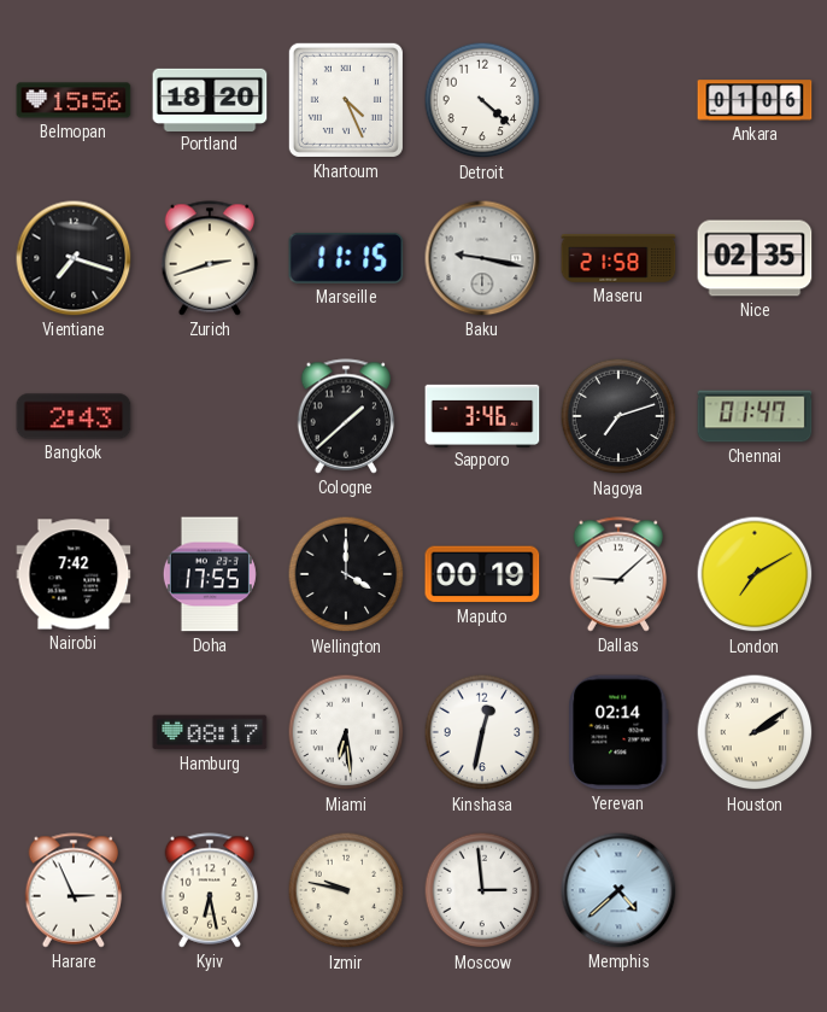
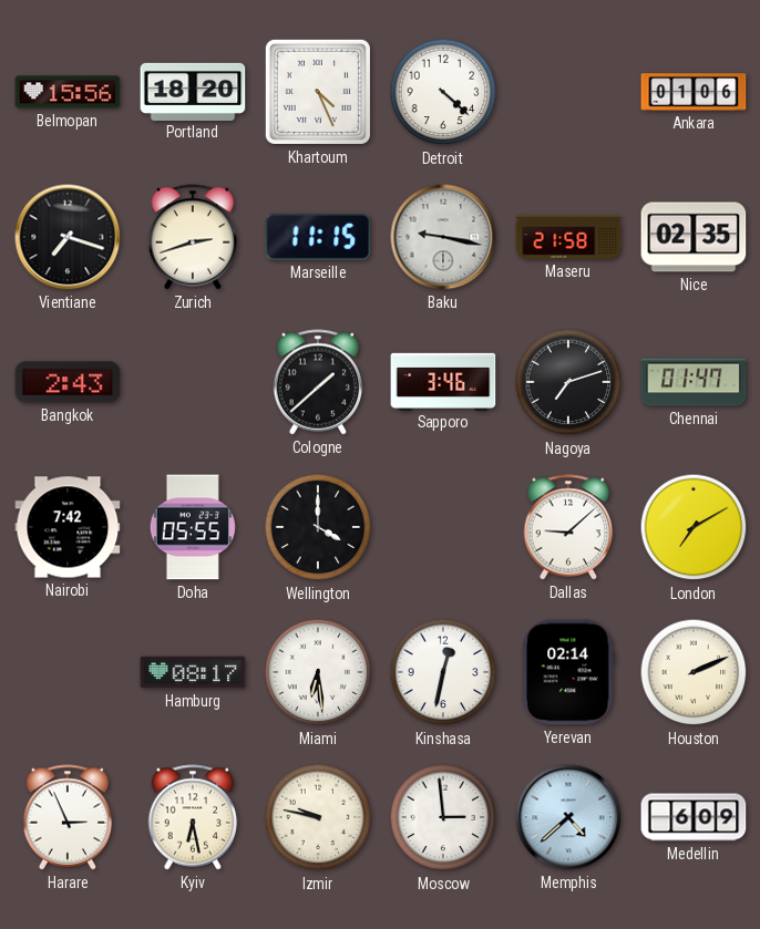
Doha: 17:55 -> 05:55
Maputo: 00:19 -> none
Houston: 2:09 -> 2:11
Medellin: none -> 6:09
